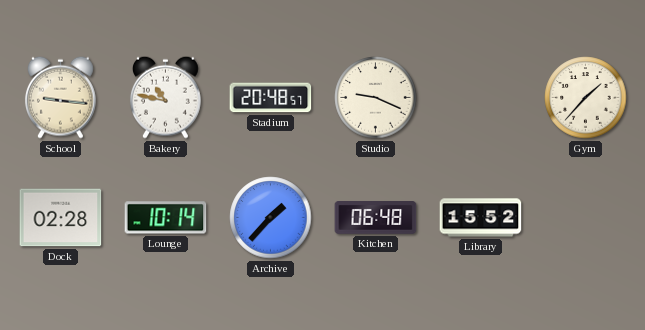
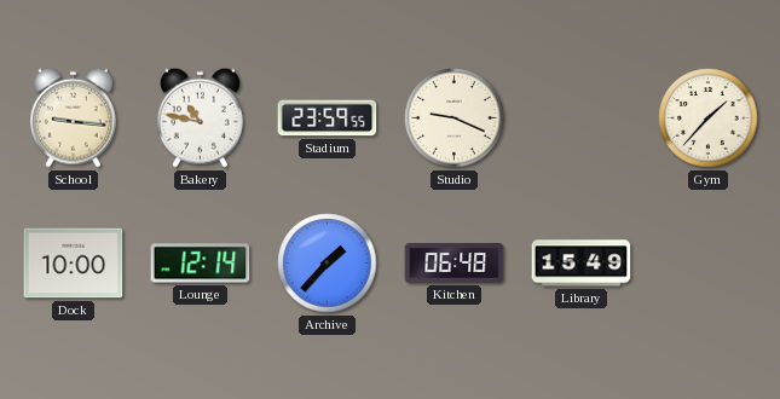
Stadium: 20:48 -> 23:59
Dock: 02:28 -> 10:00
Lounge: 10:14 -> 12:14
Library: 15:52 -> 15:49
